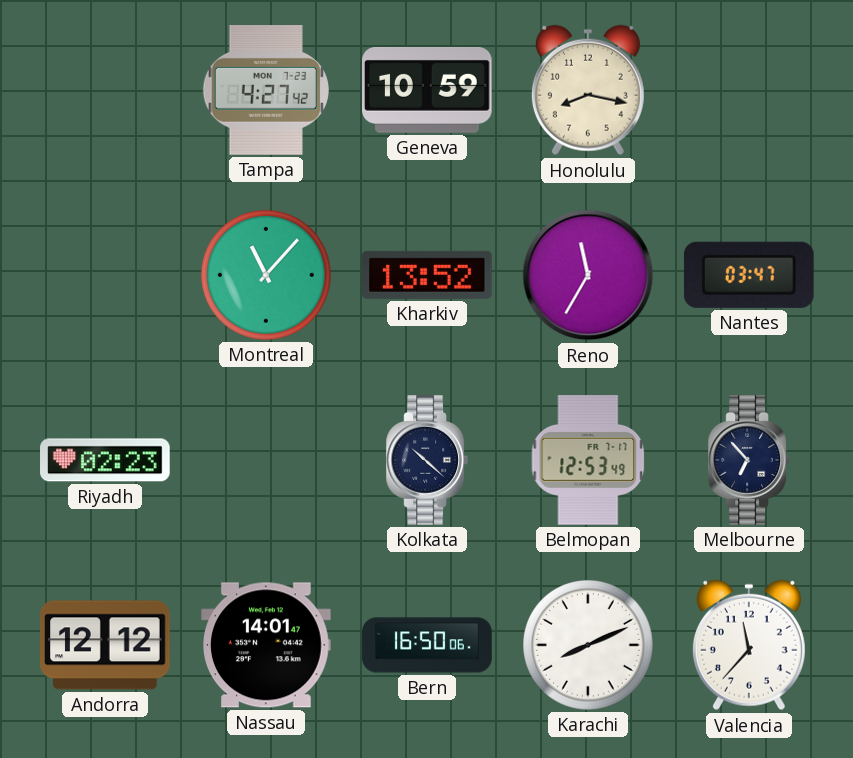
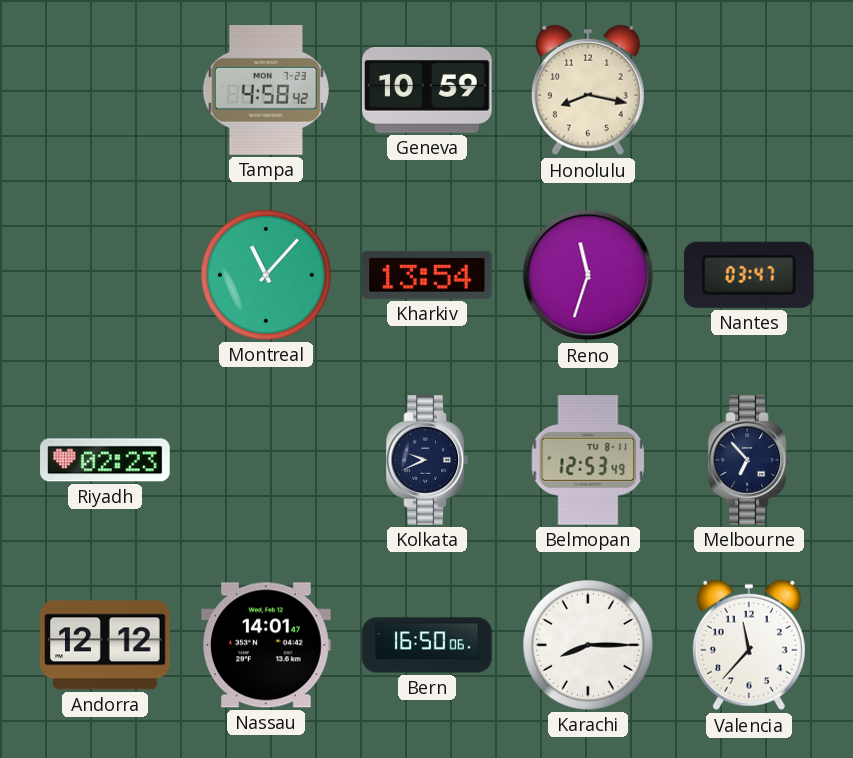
Tampa: 4:27 -> 4:58
Kharkiv: 13:52 -> 13:54
Reno: 11:35 -> 11:33
Kolkata: 10:22 -> 9:41
Belmopan date: FR 7-17 -> TU 8-11
Karachi: 8:11 -> 8:15
